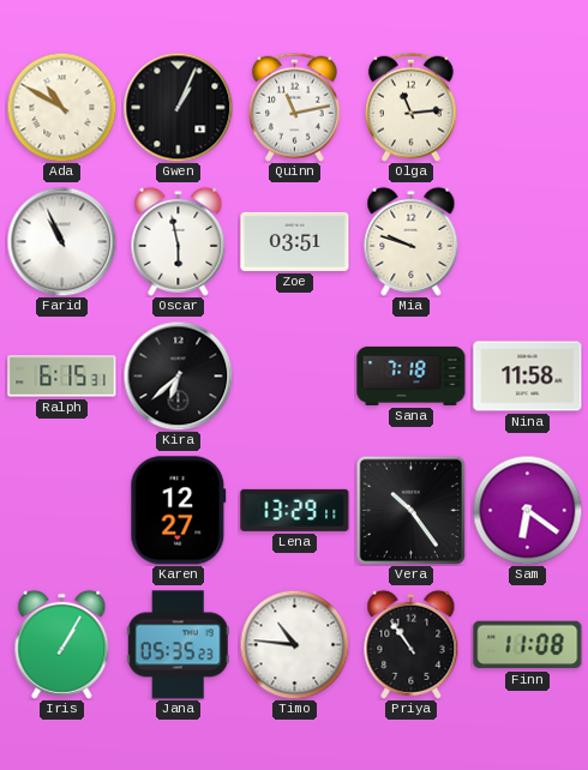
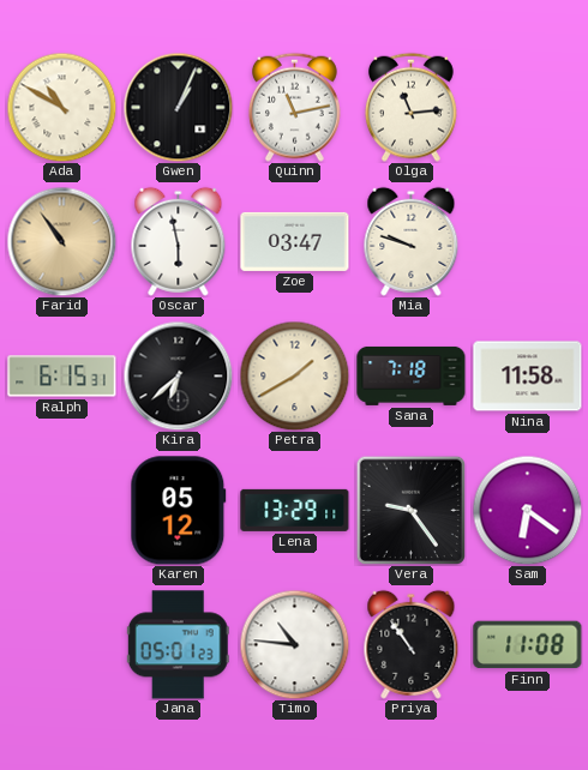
Farid: 10:56 -> 10:54
Farid dial: white -> champagne
Zoe: 03:51 -> 03:47
Petra: none -> 1:40
Karen: 12:27 -> 05:12
Vera: 10:24 -> 9:24
Iris: 1:05 -> none
Jana: 05:35 -> 05:01
